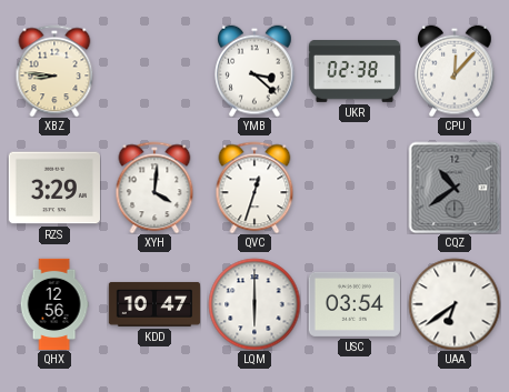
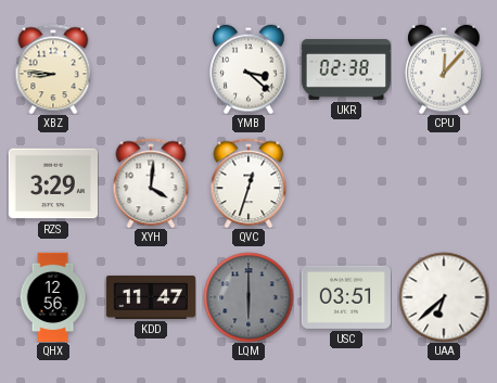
CQZ: 10:39 -> none
KDD: 10:47 -> 11:47
LQM dial: white -> grey
USC: 03:54 -> 03:51
UAA: 6:39 -> 6:38
